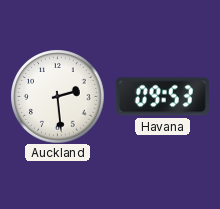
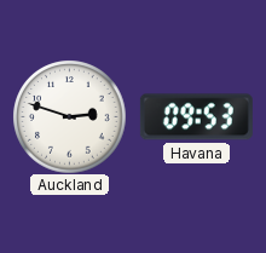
Auckland: 2:29 -> 2:48
